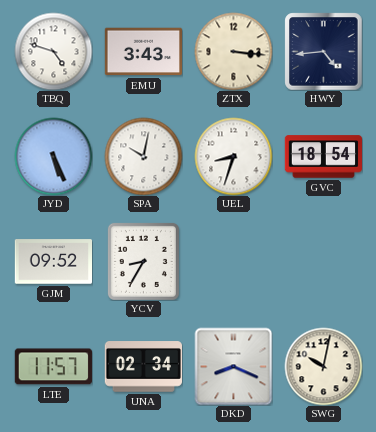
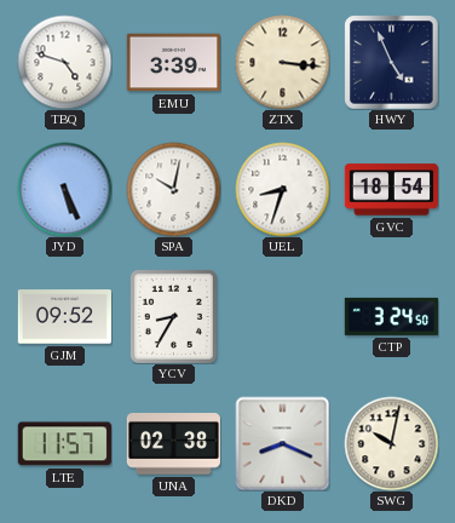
EMU: 3:43 -> 3:39
HWY: 4:44 -> 4:56
CTP: none -> 3:24
UNA: 02:34 -> 02:38
